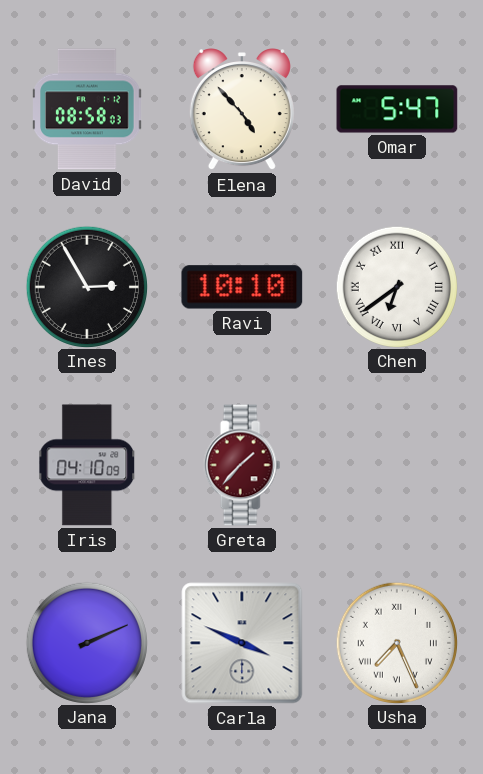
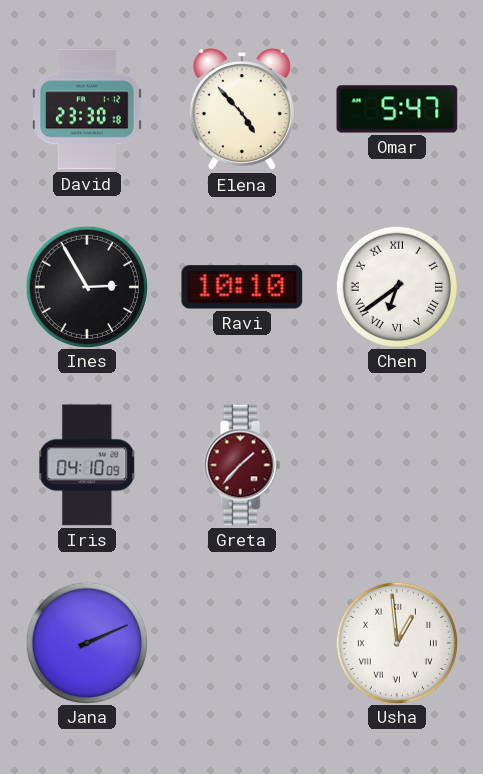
David: 08:58 -> 23:30
Carla: 3:49 -> none
Usha: 7:26 -> 12:59
